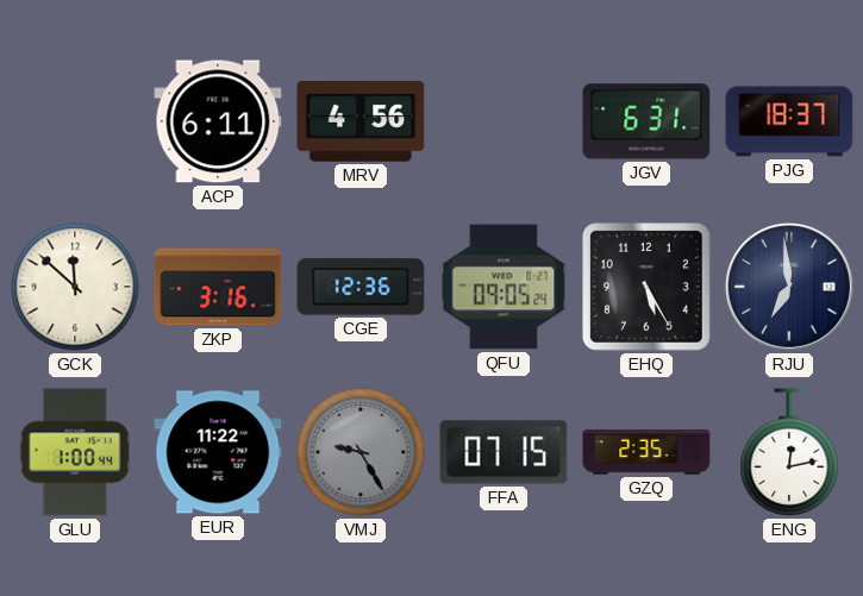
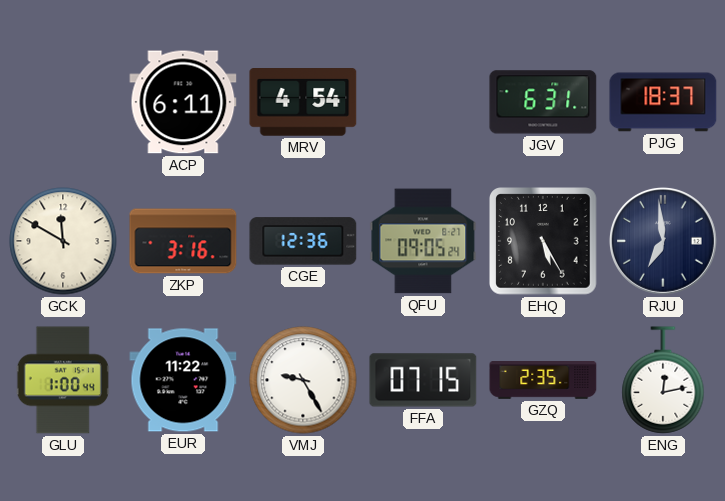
MRV: 4:56 -> 4:54
GCK: 11:52 -> 11:50
VMJ dial: grey -> white
